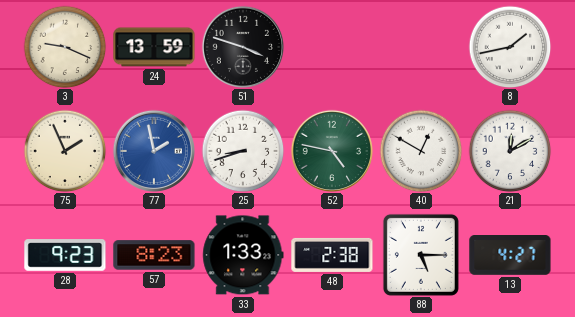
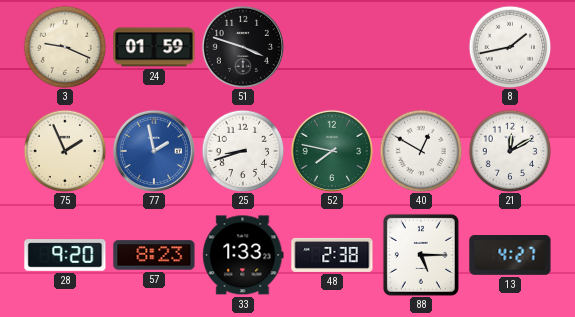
24: 13:59 -> 01:59
52: 4:47 -> 7:47
28: 9:23 -> 9:20
